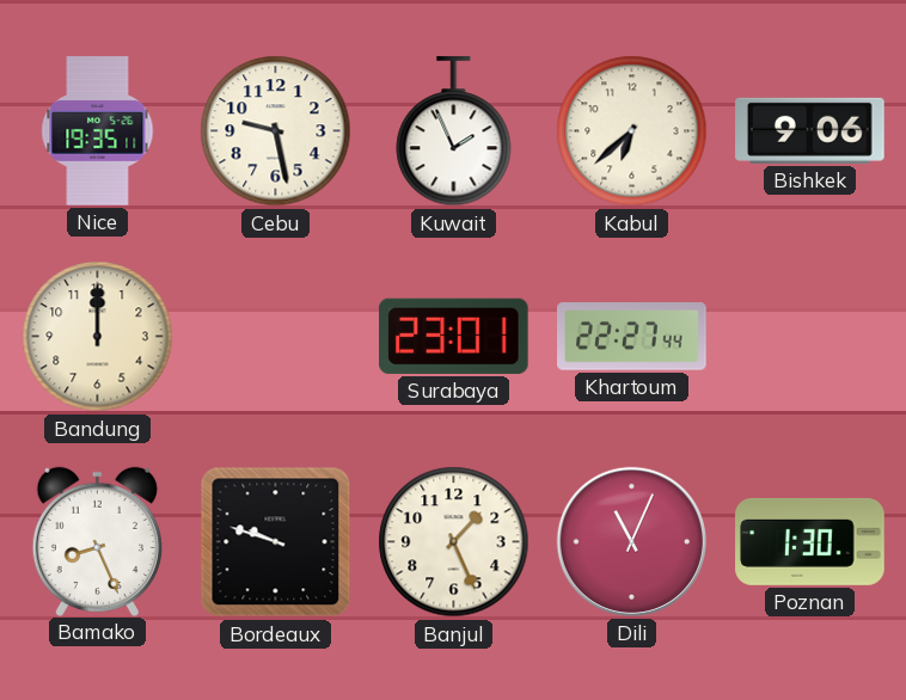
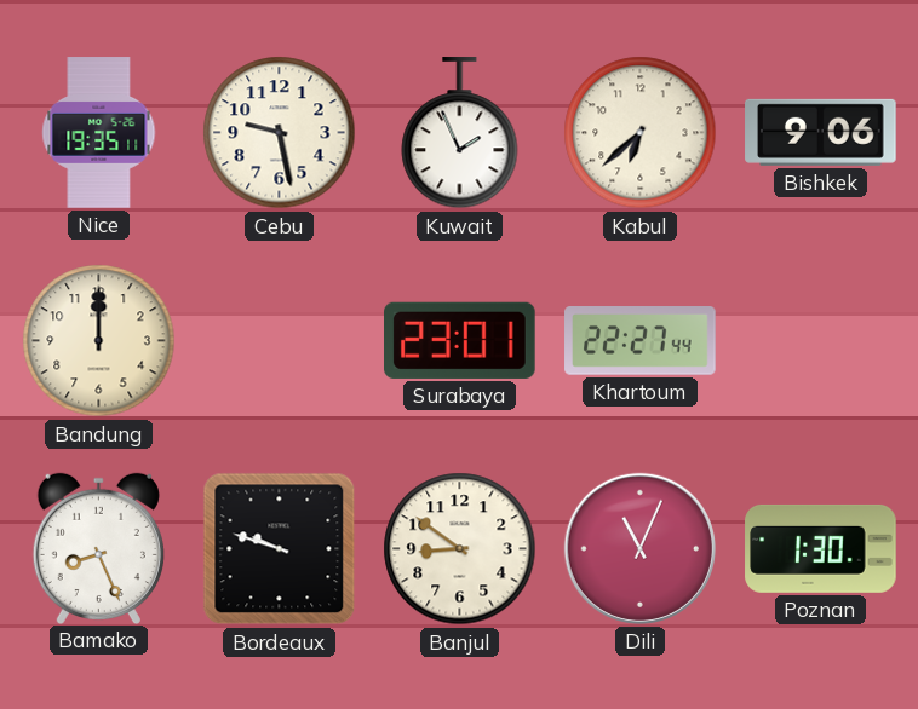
Banjul: 1:26 -> 8:51
